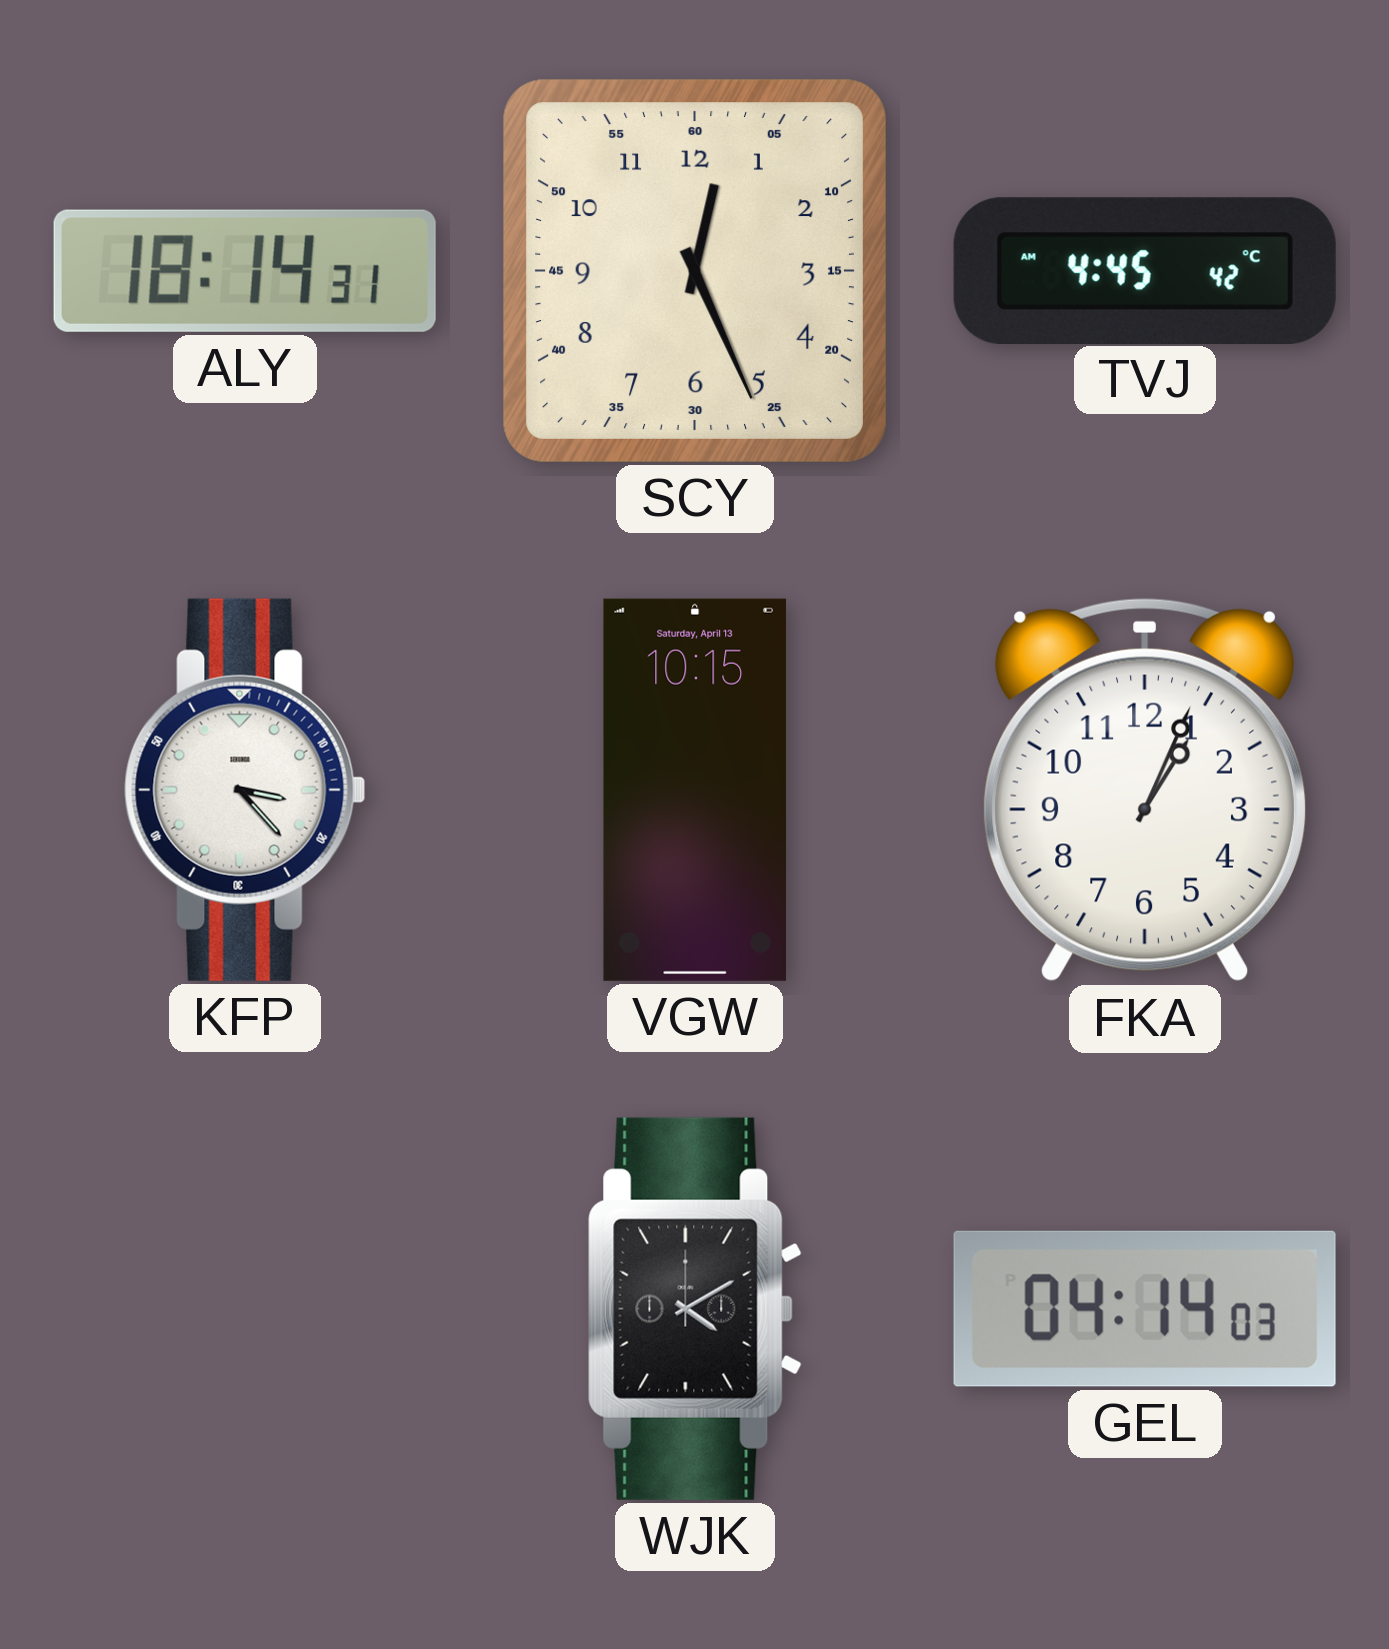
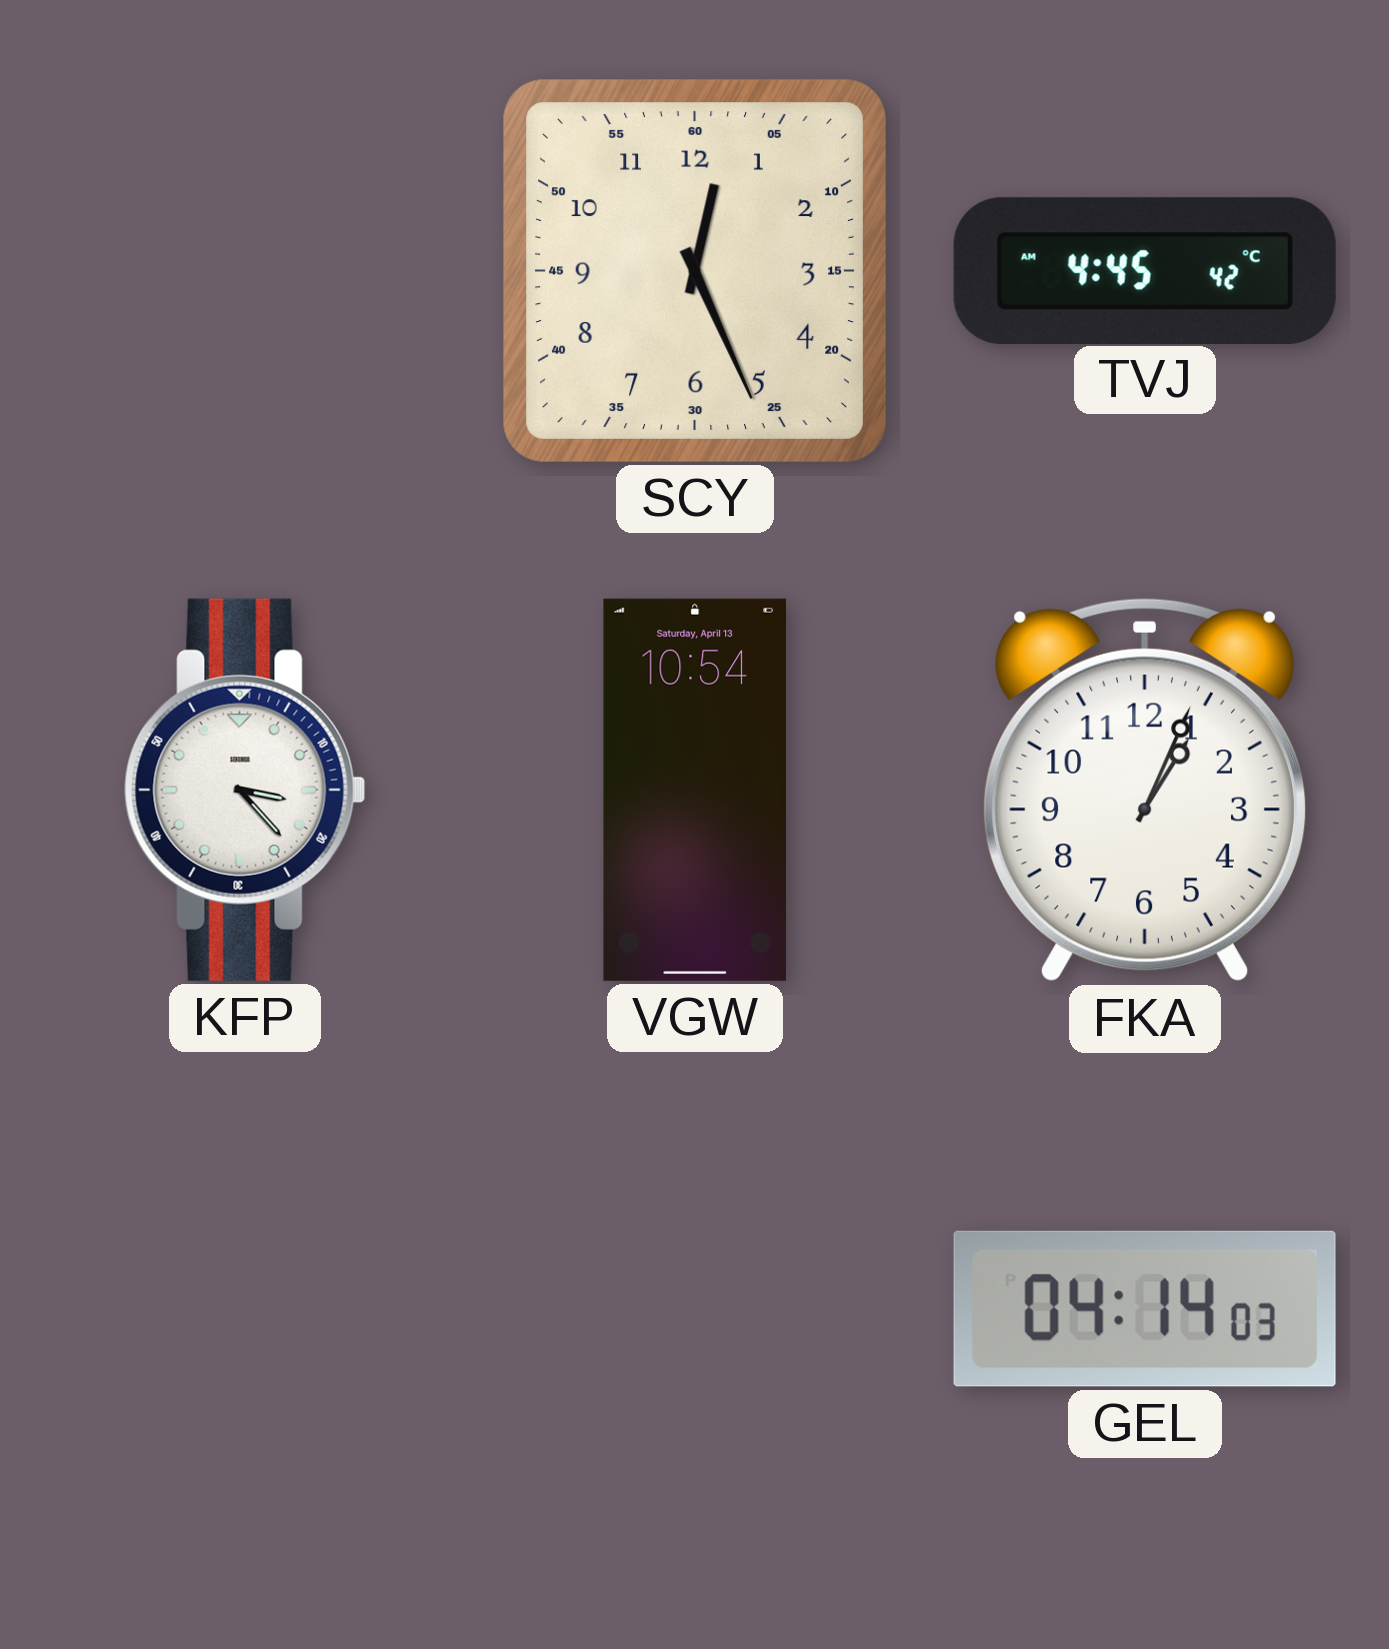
ALY: 18:14 -> none
VGW: 10:15 -> 10:54
WJK: 4:10 -> none
